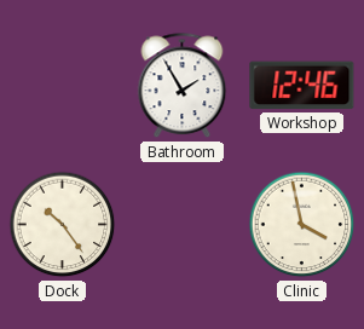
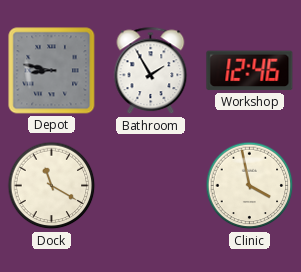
Depot: none -> 8:47
Dock: 10:24 -> 11:20
